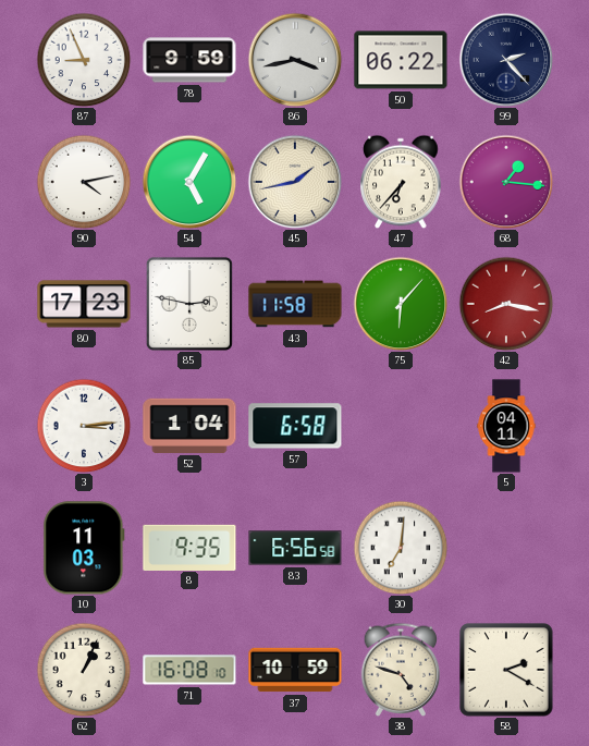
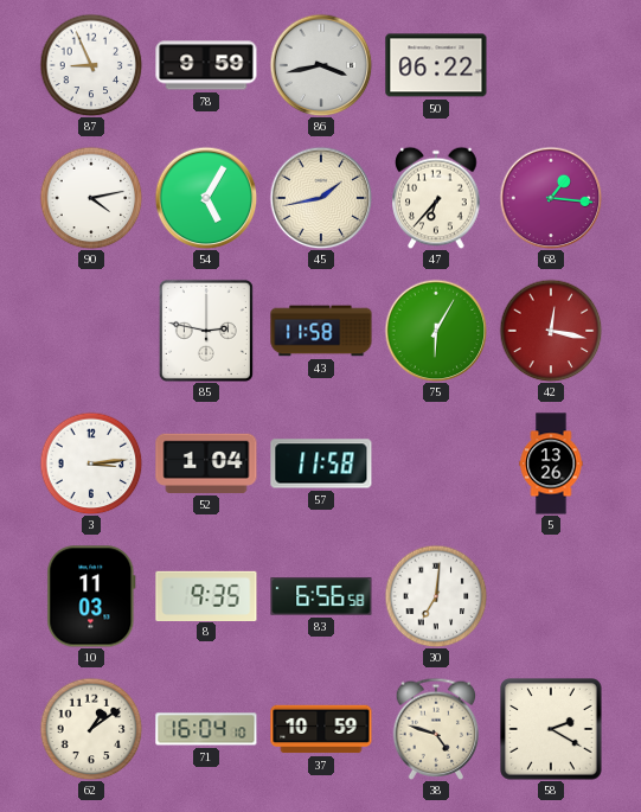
99: 2:23 -> none
80: 17:23 -> none
75: 6:07 -> 6:05
42: 8:17 -> 12:17
57: 6:58 -> 11:58
5: 04:11 -> 13:26
62: 1:04 -> 1:09
71: 16:08 -> 16:04
